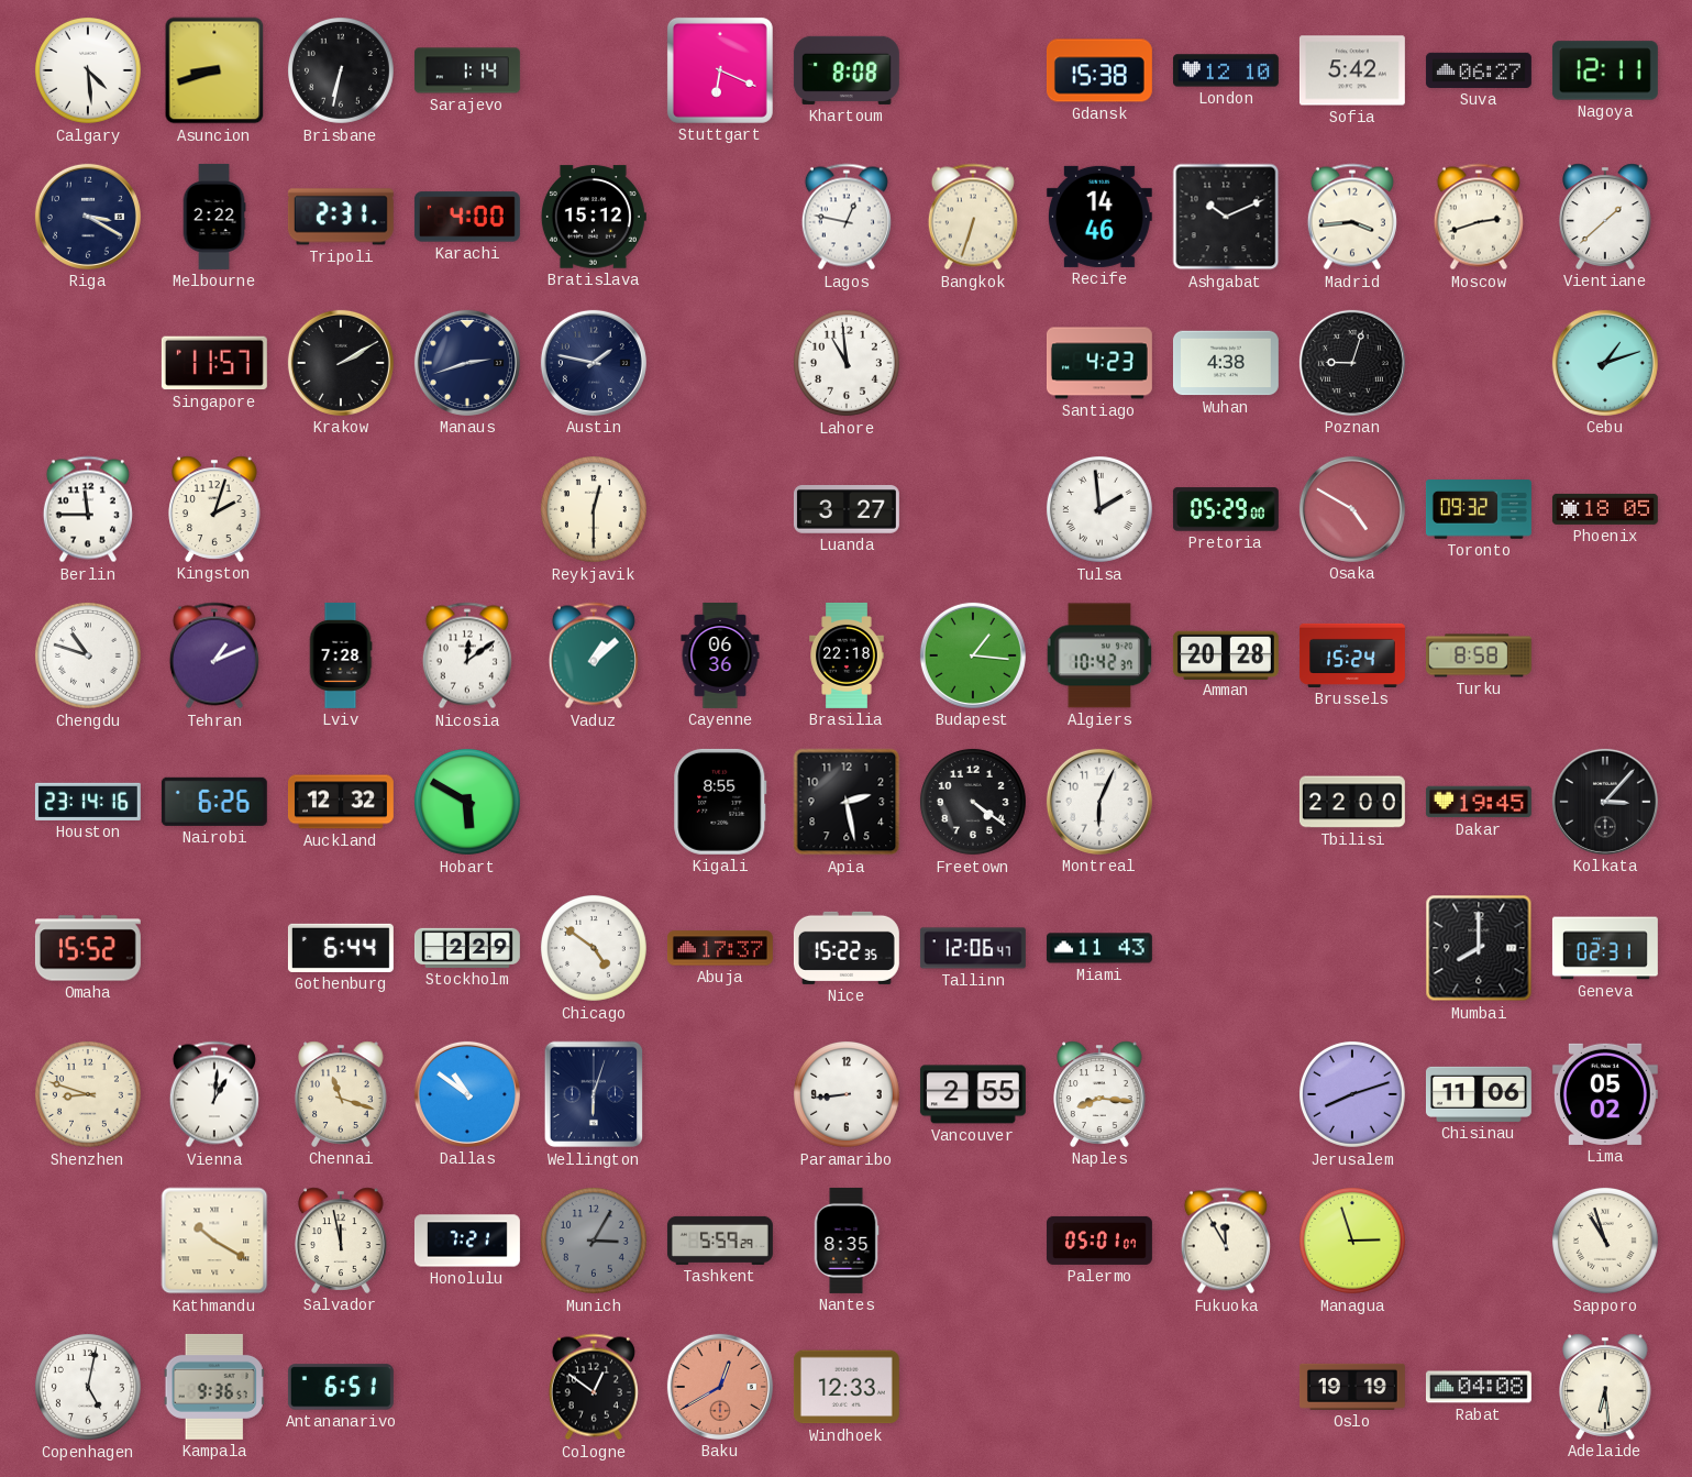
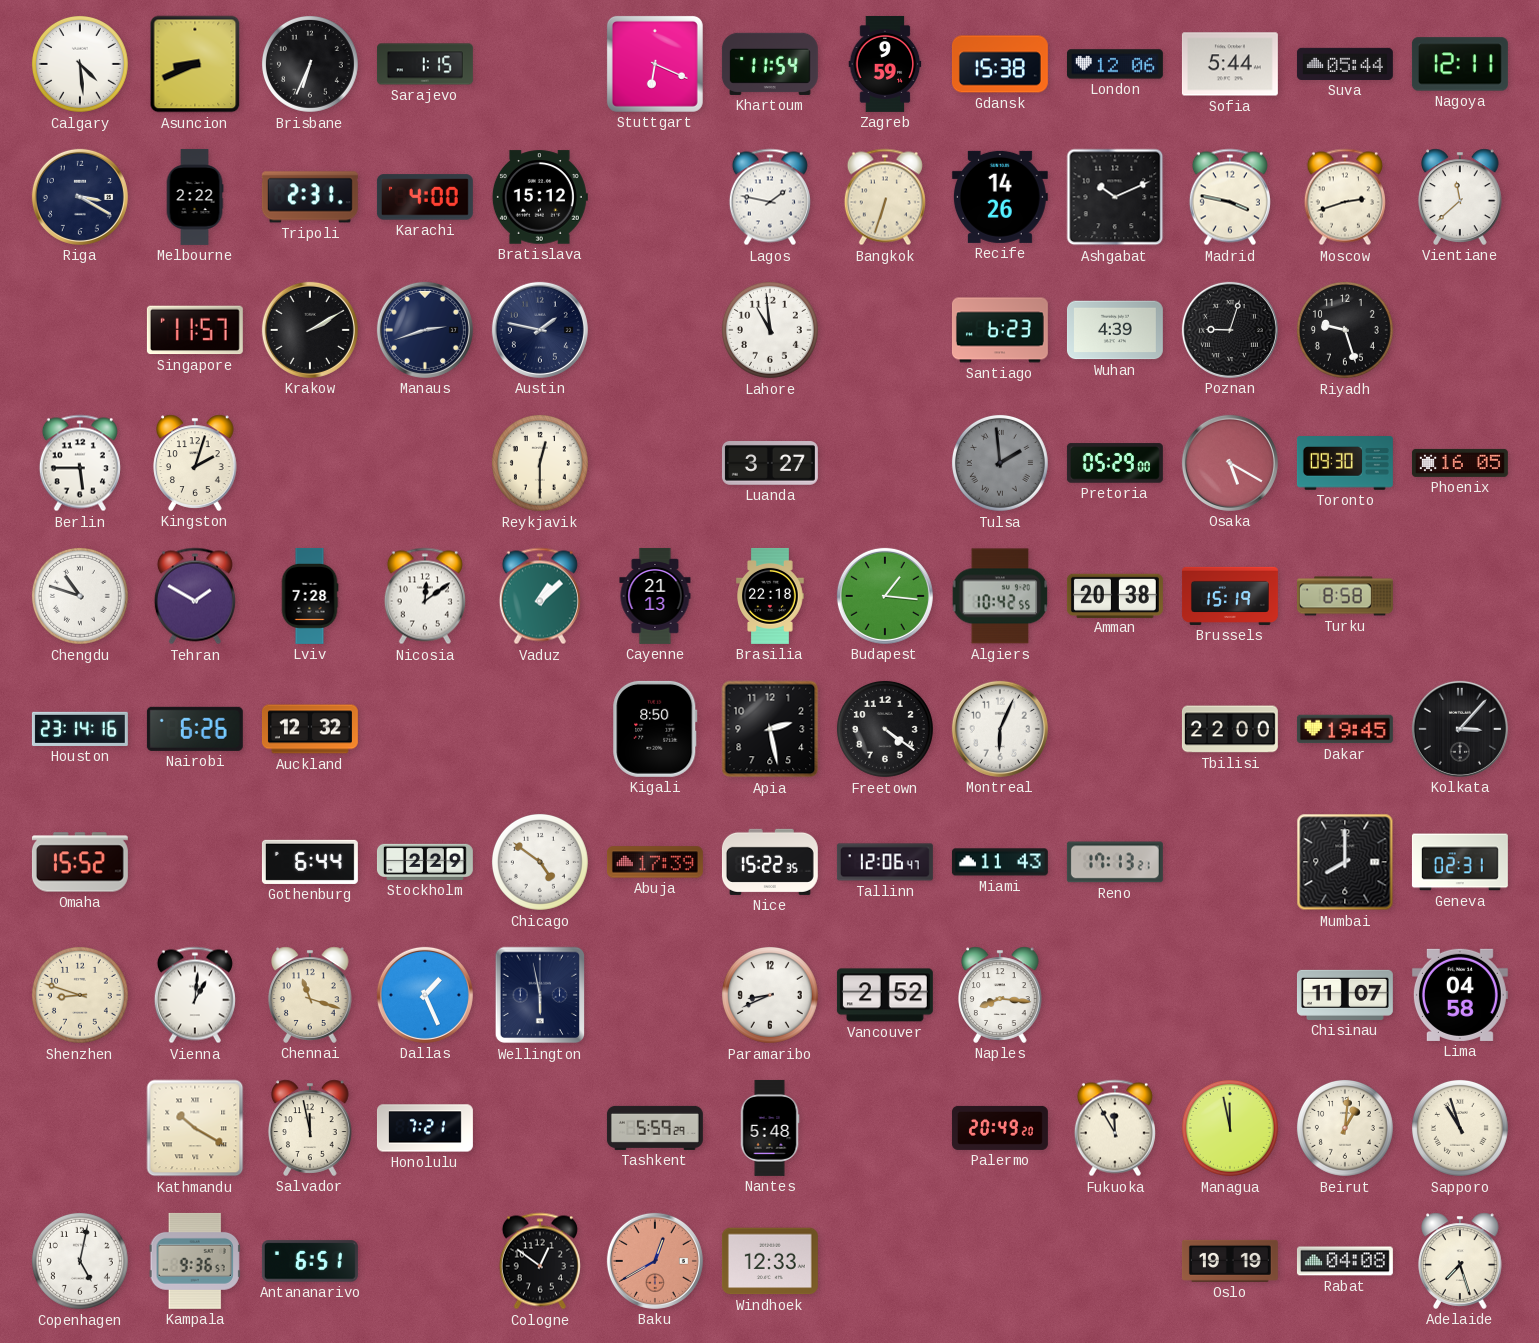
Asuncion: 8:42 -> 8:41
Brisbane: 6:32 -> 6:34
Sarajevo: 1:14 -> 1:15
Khartoum: 8:08 -> 11:54
Zagreb: none -> 9:59
London: 12:10 -> 12:06
Sofia: 5:42 -> 5:44
Suva: 06:27 -> 05:44
Lagos: 12:47 -> 1:47
Recife: 14:46 -> 14:26
Madrid: 3:44 -> 3:47
Vientiane: 1:38 -> 11:38
Santiago: 4:23 -> 6:23
Wuhan: 4:38 -> 4:39
Riyadh: none -> 9:27
Cebu: 1:12 -> none
Berlin: 11:45 -> 5:45
Tulsa dial: white -> grey
Osaka: 4:50 -> 5:20
Toronto: 09:32 -> 09:30
Phoenix: 18:05 -> 16:05
Tehran: 1:11 -> 1:50
Cayenne: 06:36 -> 21:13
Algiers: 10:42:37 -> 10:42:55
Amman: 20:28 -> 20:38
Brussels: 15:24 -> 15:19
Hobart: 5:50 -> none
Kigali: 8:55 -> 8:50
Abuja: 17:37 -> 17:39
Reno: none -> 17:13
Dallas: 10:51 -> 1:26
Wellington: 6:03 -> 5:58
Paramaribo: 8:44 -> 8:41
Vancouver: 2:55 -> 2:52
Jerusalem: 8:12 -> none
Chisinau: 11:06 -> 11:07
Lima: 05:02 -> 04:58
Munich: 3:05 -> none
Nantes: 8:35 -> 5:48
Palermo: 05:01 -> 20:49
Managua: 2:57 -> 11:58
Beirut: none -> 1:01
Adelaide: 6:29 -> 7:27
